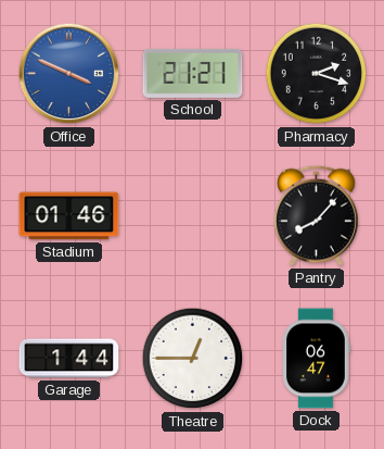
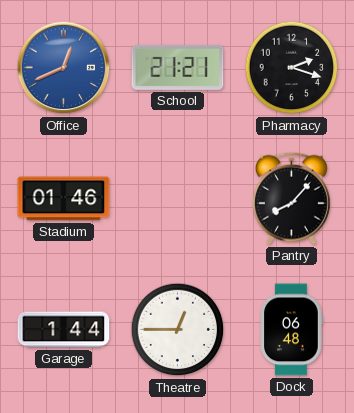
Office: 3:49 -> 12:41
Dock: 06:47 -> 06:48
